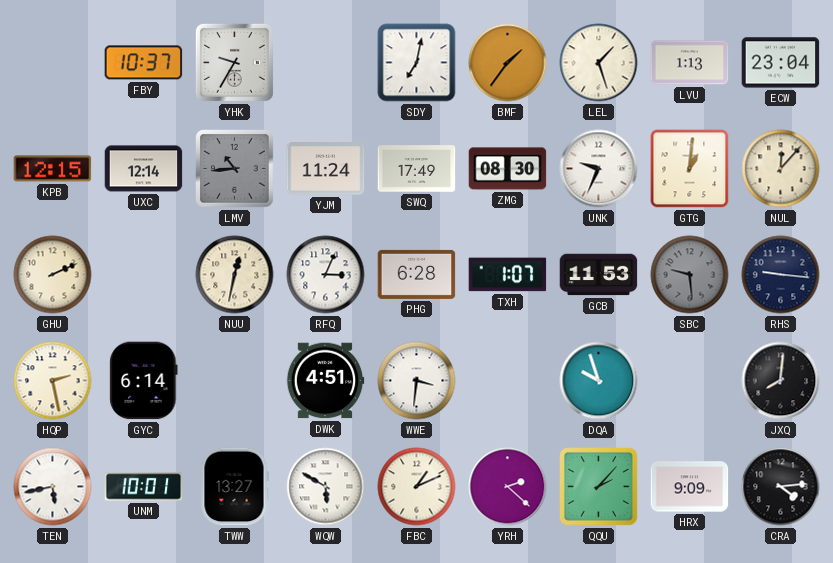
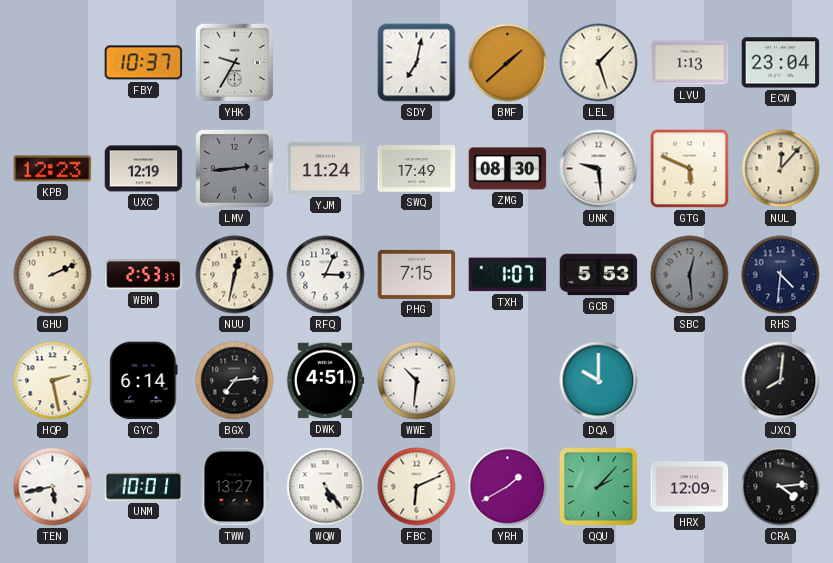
BMF: 1:36 -> 1:38
KPB: 12:15 -> 12:23
UXC: 12:14 -> 12:19
LMV: 10:44 -> 2:44
UNK: 9:34 -> 9:29
GTG: 1:01 -> 5:49
WBM: none -> 2:53
PHG: 6:28 -> 7:15
GCB: 11:53 -> 5:53
SBC: 9:29 -> 12:29
RHS: 9:16 -> 4:31
BGX: none -> 7:14
WWE: 3:31 -> 10:31
DQA: 9:57 -> 10:00
WQW: 5:50 -> 5:24
FBC: 1:11 -> 6:11
YRH: 2:22 -> 1:40
HRX: 9:09 -> 12:09
